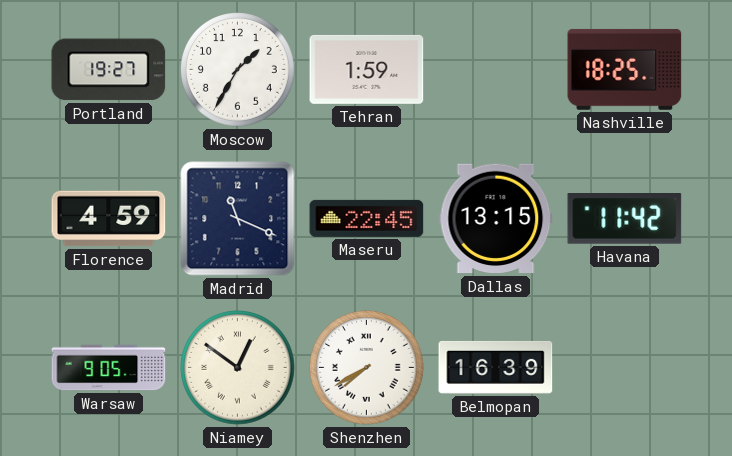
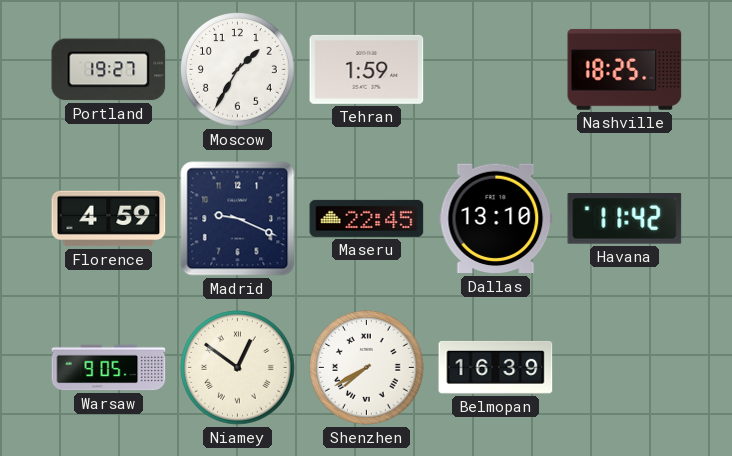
Madrid: 11:19 -> 9:19
Dallas: 13:15 -> 13:10
